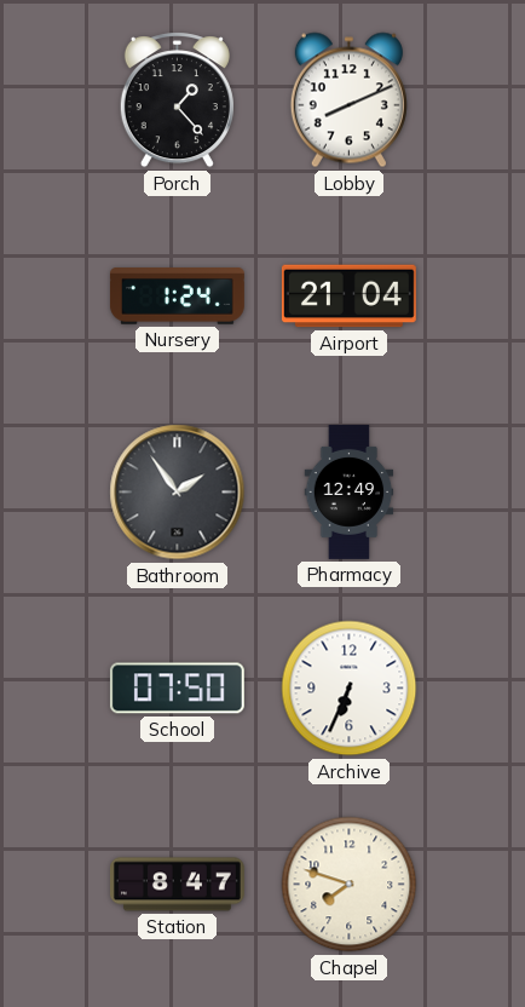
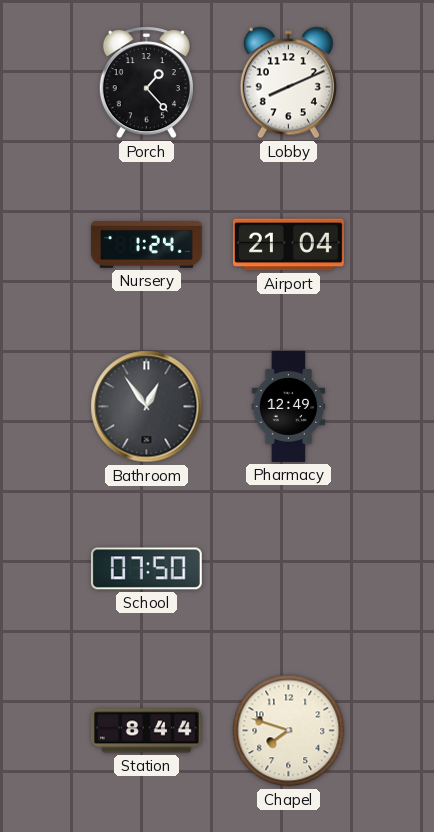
Bathroom: 1:54 -> 12:54
Archive: 6:34 -> none
Station: 8:47 -> 8:44
